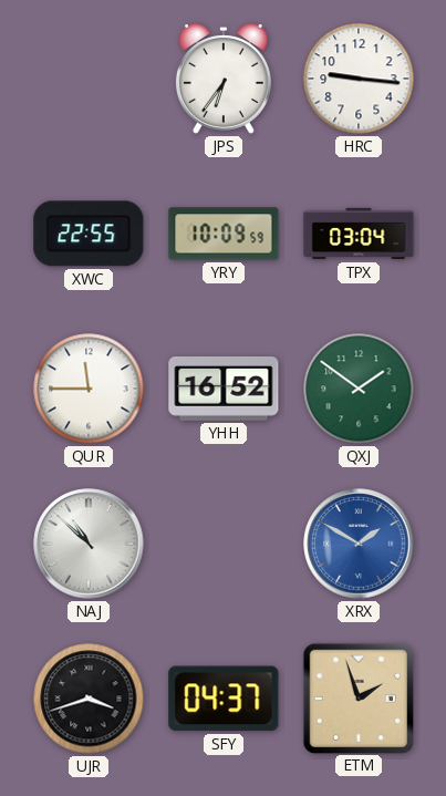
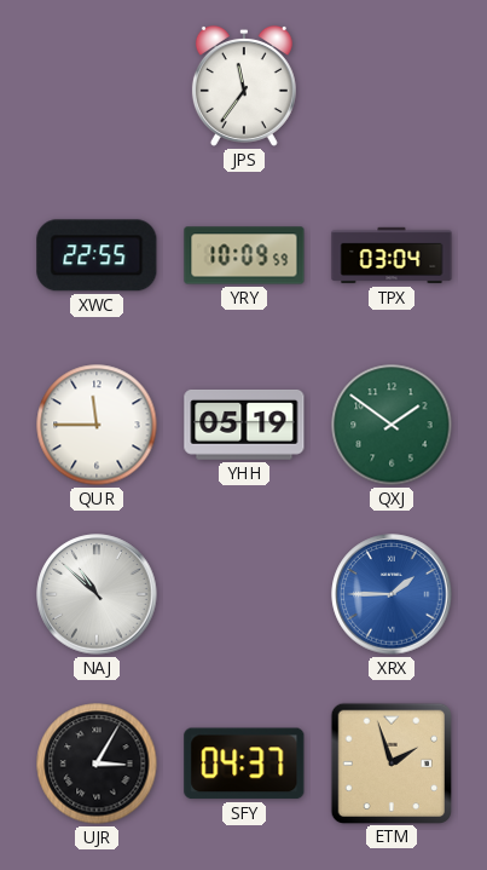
JPS: 6:36 -> 11:36
HRC: 9:16 -> none
YHH: 16:52 -> 05:19
XRX: 1:50 -> 1:45
UJR: 3:42 -> 3:05
